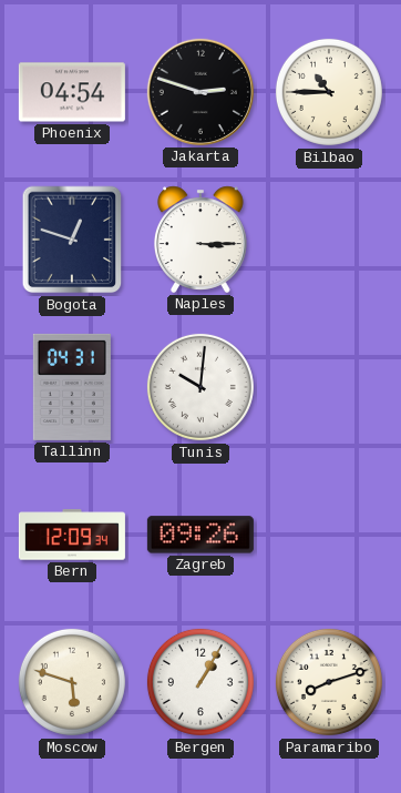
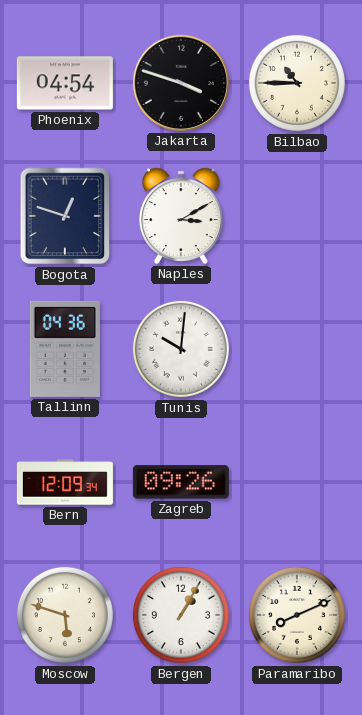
Jakarta: 2:48 -> 3:48
Naples: 3:15 -> 3:10
Tallinn: 04:31 -> 04:36
Paramaribo: 8:12 -> 8:11
